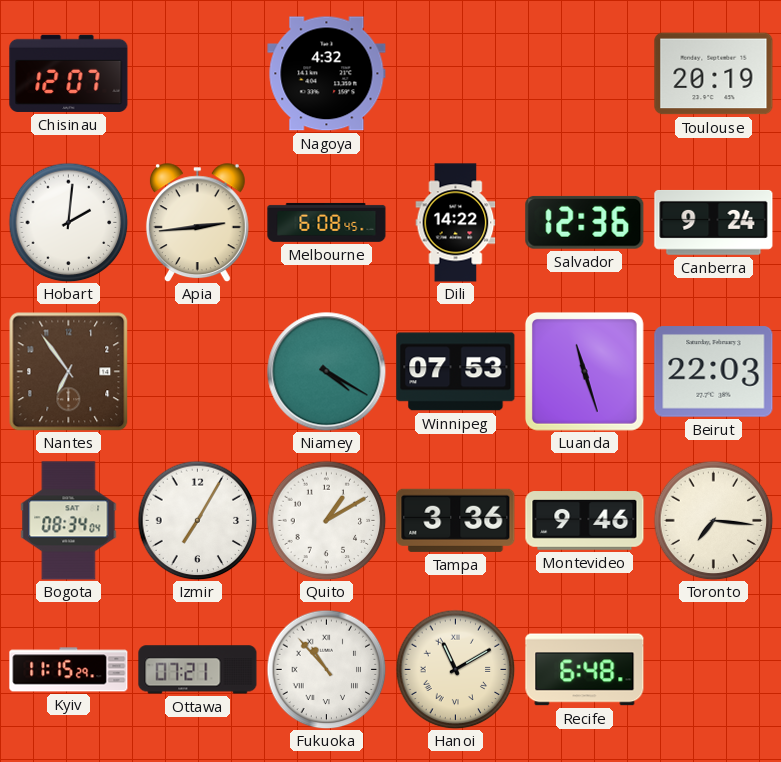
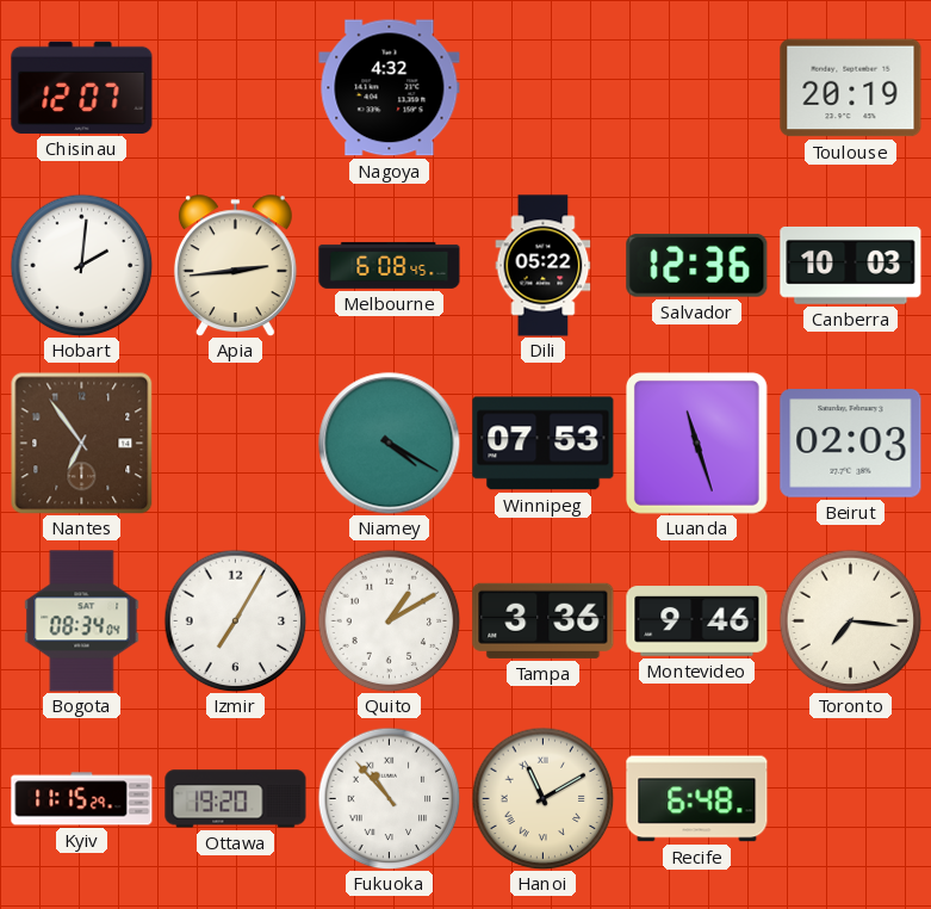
Dili: 14:22 -> 05:22
Canberra: 9:24 -> 10:03
Beirut: 22:03 -> 02:03
Ottawa: 07:21 -> 19:20
